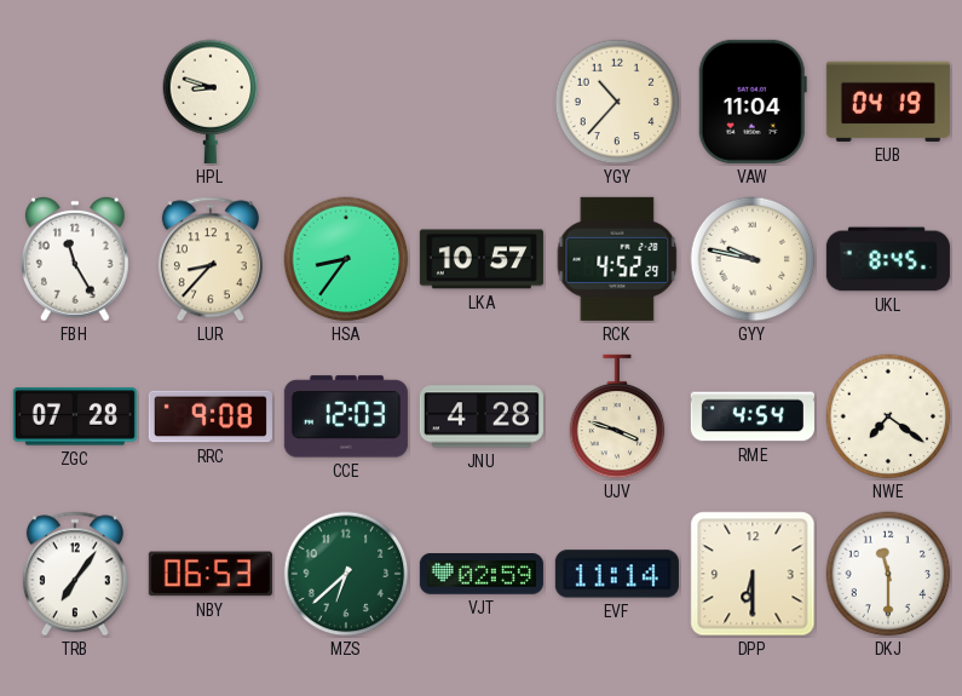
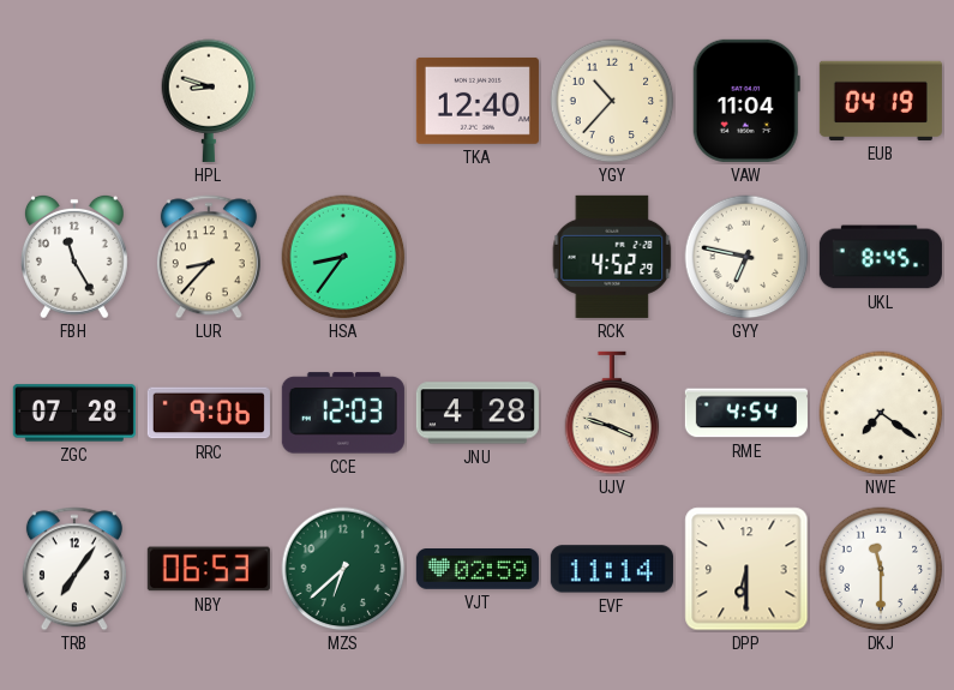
TKA: none -> 12:40
LKA: 10:57 -> none
GYY: 9:47 -> 6:47
RRC: 9:08 -> 9:06
